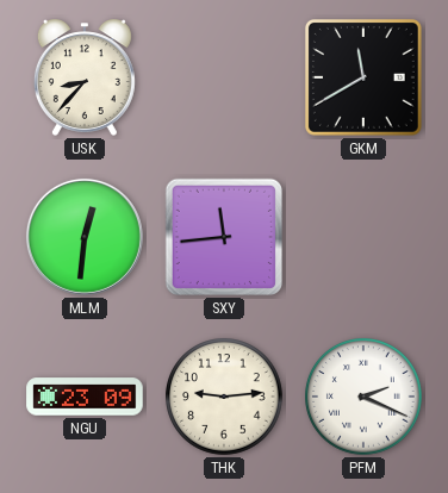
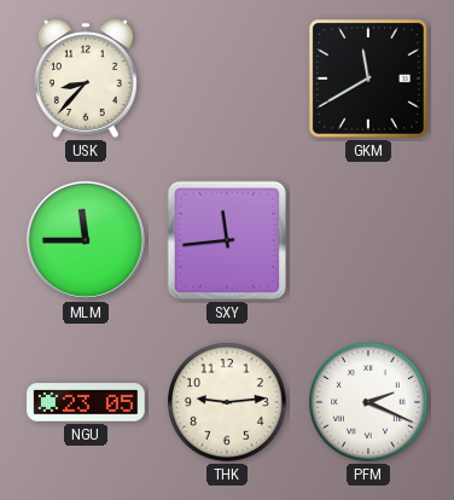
MLM: 12:31 -> 11:45
NGU: 23:09 -> 23:05
